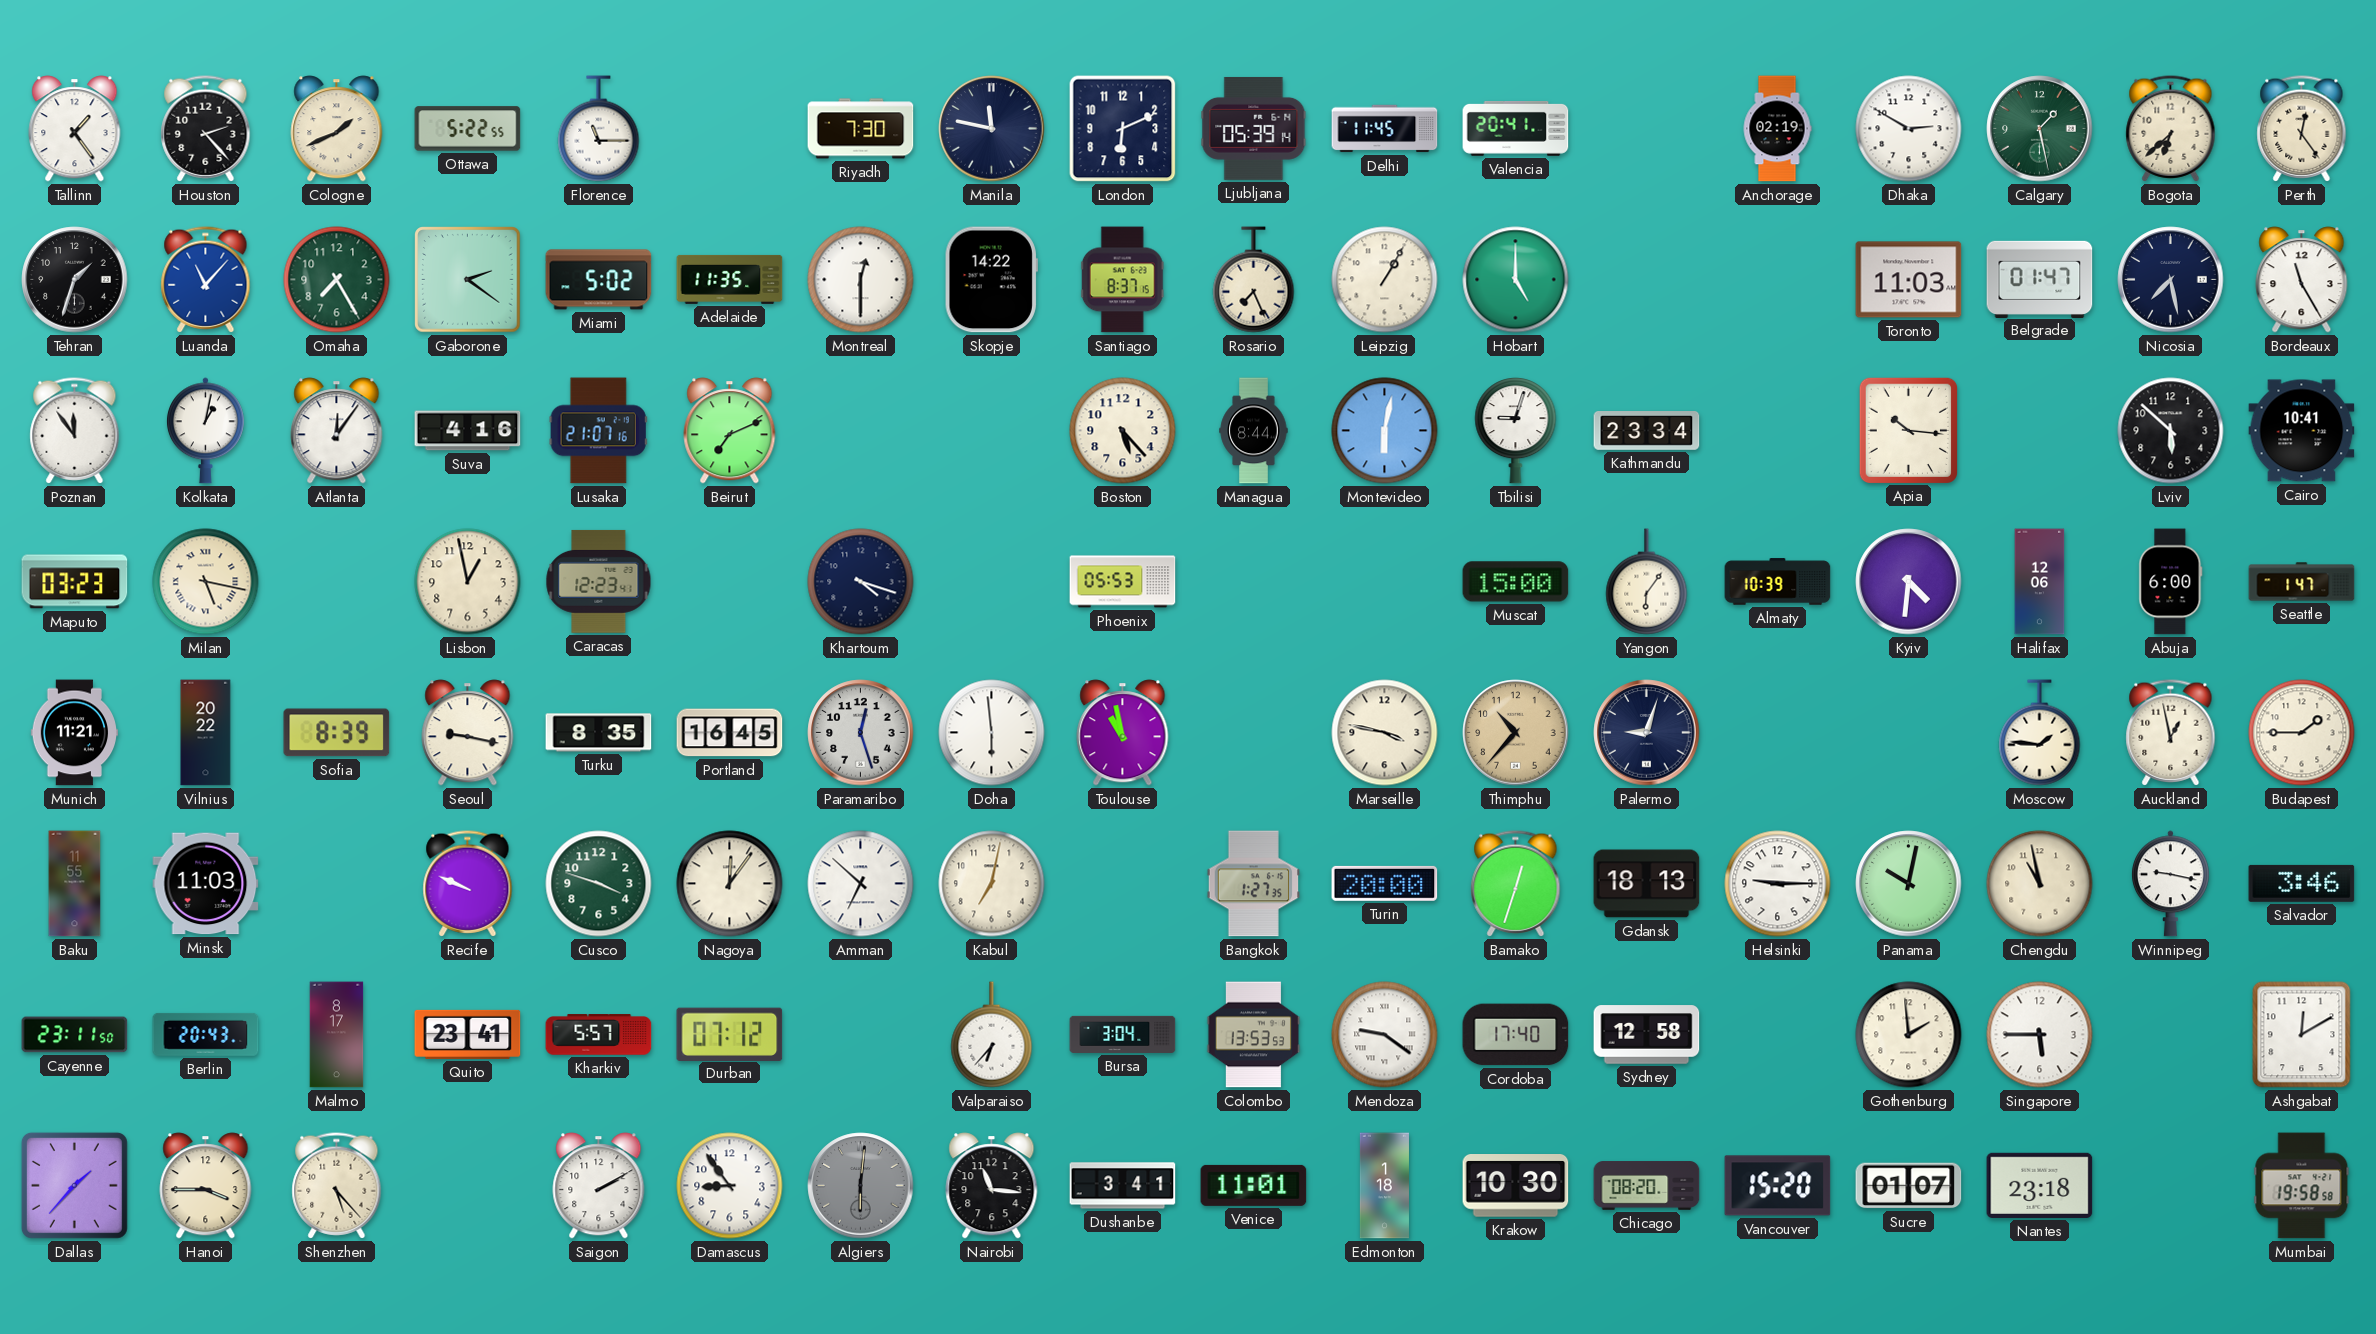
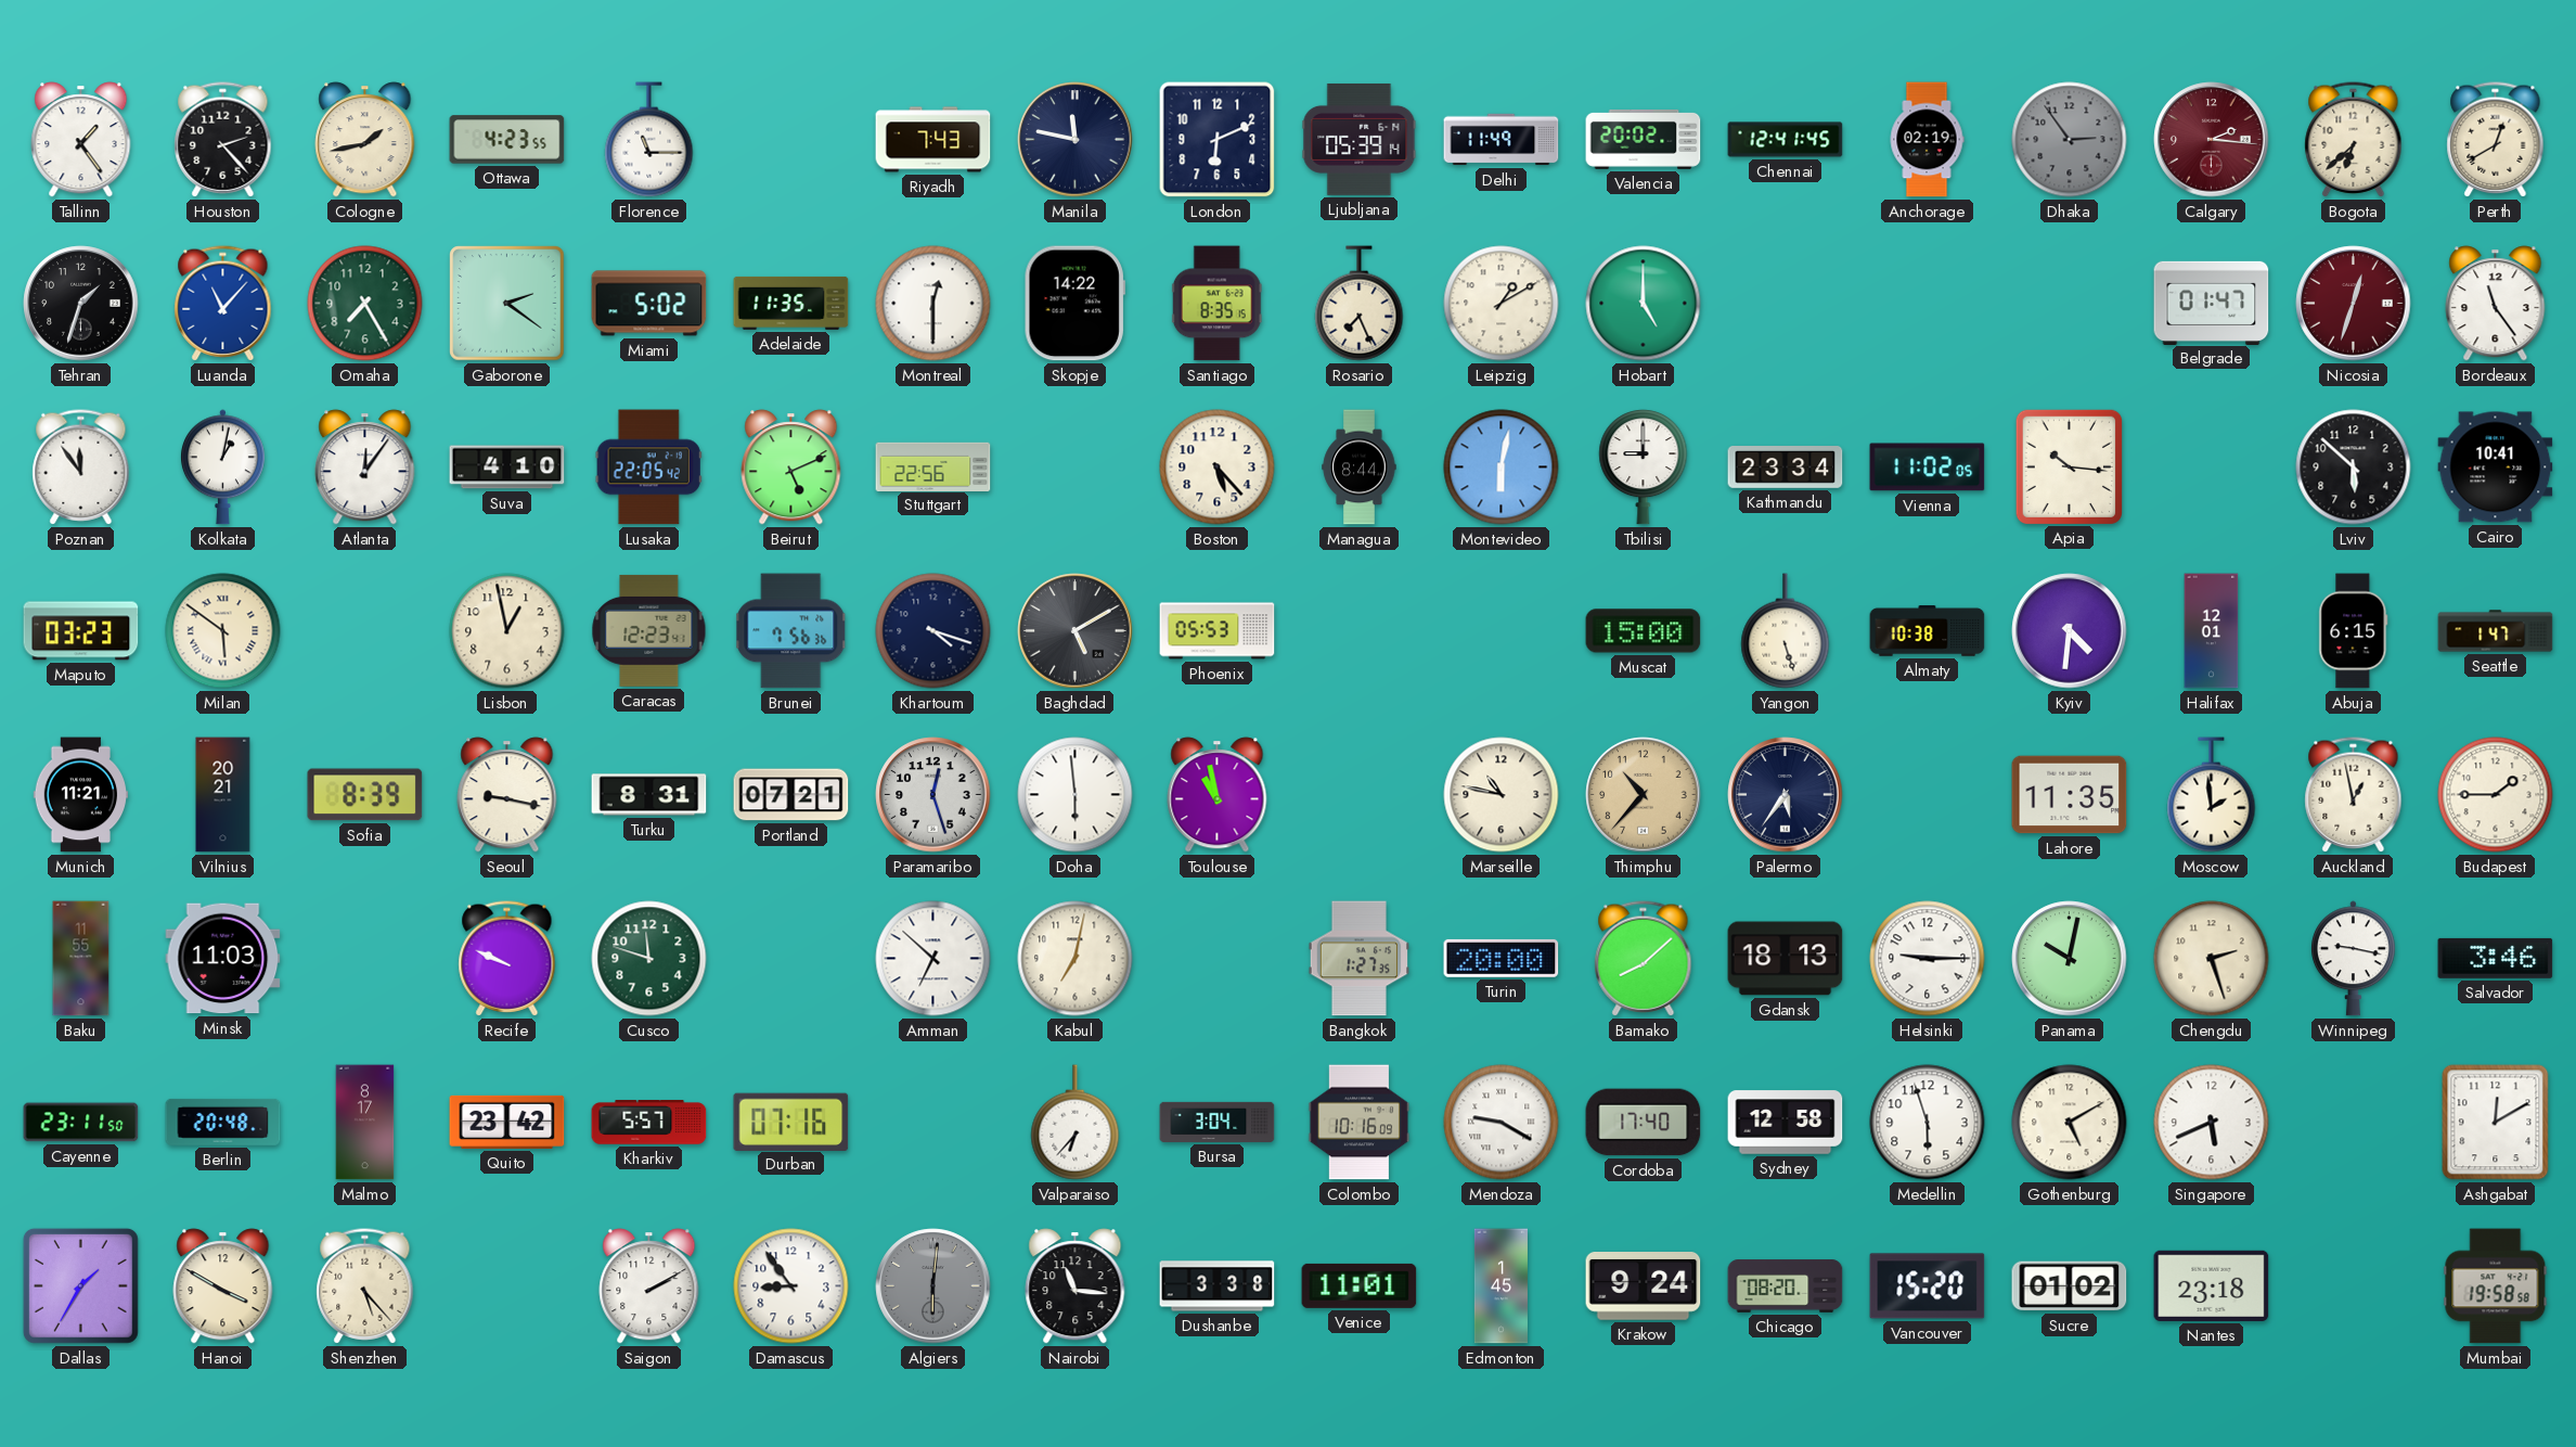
Cologne: 1:41 -> 1:43
Ottawa: 5:22 -> 4:23
Riyadh: 7:30 -> 7:43
Delhi: 11:45 -> 11:49
Valencia: 20:41 -> 20:02
Chennai: none -> 12:41
Dhaka: 2:50 -> 2:54
Dhaka dial: white -> grey
Calgary: 1:28 -> 2:16
Calgary dial: green -> burgundy
Perth: 12:24 -> 12:40
Santiago: 8:37 -> 8:35
Leipzig: 1:05 -> 1:10
Toronto: 11:03 -> none
Nicosia: 7:28 -> 12:33
Nicosia dial: navy -> burgundy
Bordeaux: 11:25 -> 11:24
Suva: 4:16 -> 4:10
Lusaka: 21:07 -> 22:05
Beirut: 7:11 -> 5:11
Stuttgart: none -> 22:56
Tbilisi: 9:03 -> 9:00
Vienna: none -> 11:02
Milan: 5:17 -> 5:51
Brunei: none -> 7:56
Baghdad: none -> 5:10
Yangon: 6:06 -> 5:27
Almaty: 10:39 -> 10:38
Halifax: 12:06 -> 12:01
Abuja: 6:00 -> 6:15
Vilnius: 20:22 -> 20:21
Turku: 8:35 -> 8:31
Portland: 16:45 -> 07:21
Marseille: 3:47 -> 10:47
Palermo: 9:03 -> 5:36
Lahore: none -> 11:35
Moscow: 1:46 -> 1:59
Cusco: 3:48 -> 11:48
Nagoya: 12:06 -> none
Bamako: 12:33 -> 8:08
Chengdu: 10:58 -> 2:27
Berlin: 20:43 -> 20:48
Quito: 23:41 -> 23:42
Durban: 07:12 -> 07:16
Colombo: 13:53 -> 10:16
Mendoza: 9:21 -> 9:20
Medellin: none -> 5:57
Gothenburg: 1:59 -> 5:10
Singapore: 5:45 -> 5:41
Dallas: 1:37 -> 1:35
Hanoi: 3:45 -> 3:50
Dushanbe: 3:41 -> 3:38
Edmonton: 1:18 -> 1:45
Krakow: 10:30 -> 9:24
Sucre: 01:07 -> 01:02
